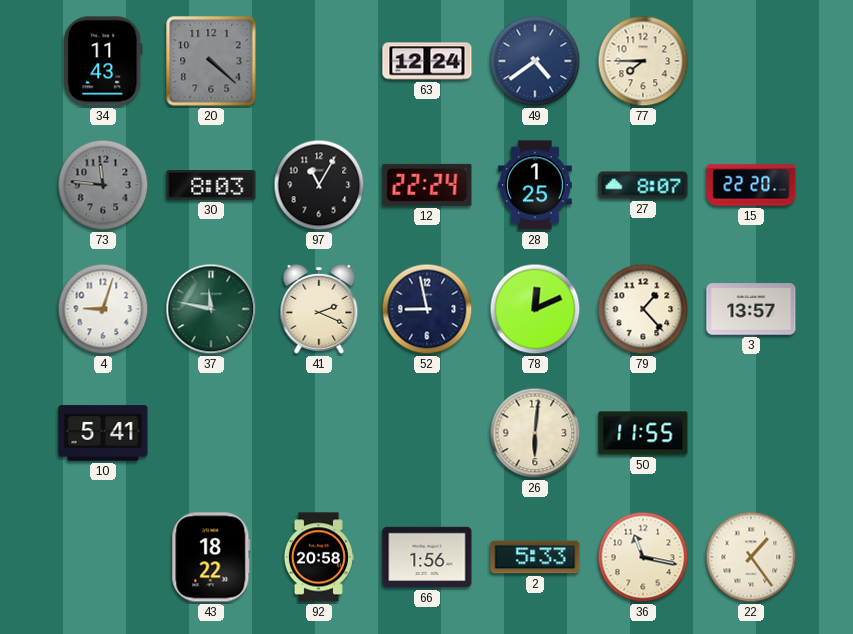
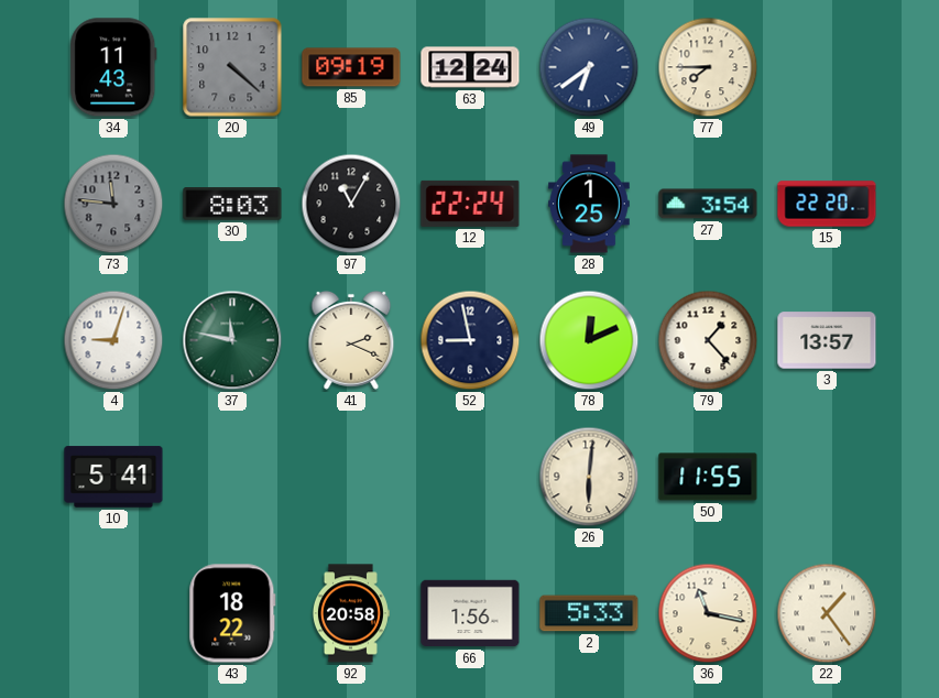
85: none -> 09:19
49: 4:39 -> 6:39
27: 8:07 -> 3:54
